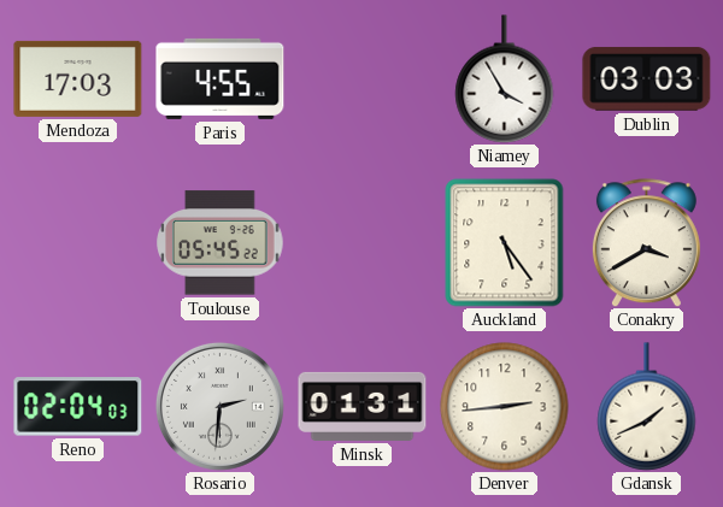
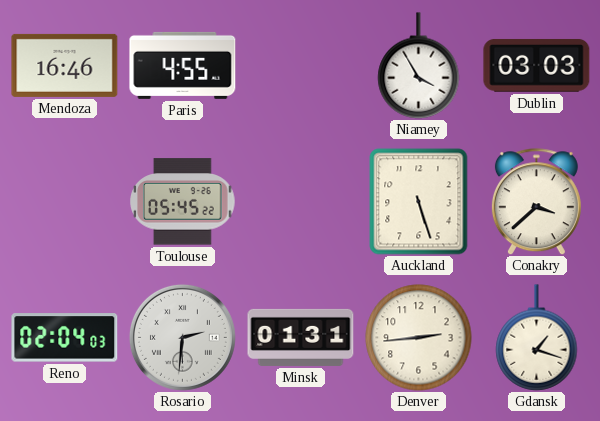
Mendoza: 17:03 -> 16:46
Auckland: 5:24 -> 5:27
Conakry: 3:40 -> 3:38
Gdansk: 1:41 -> 1:18
